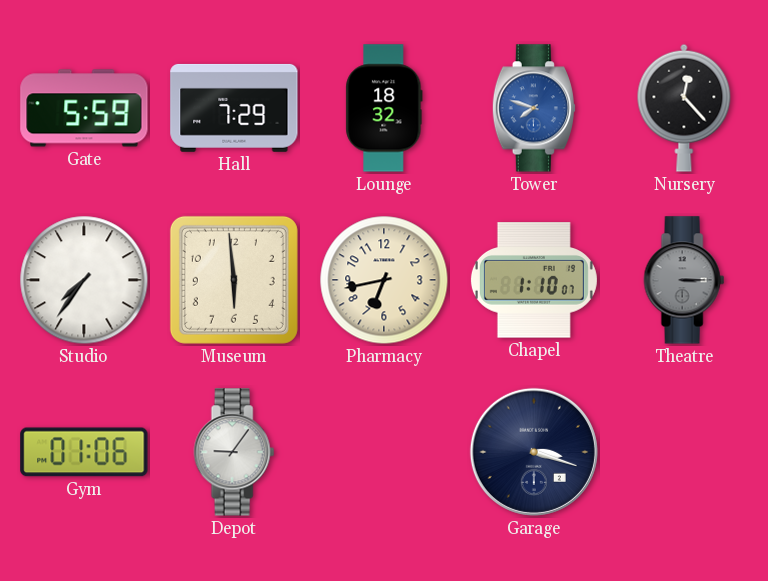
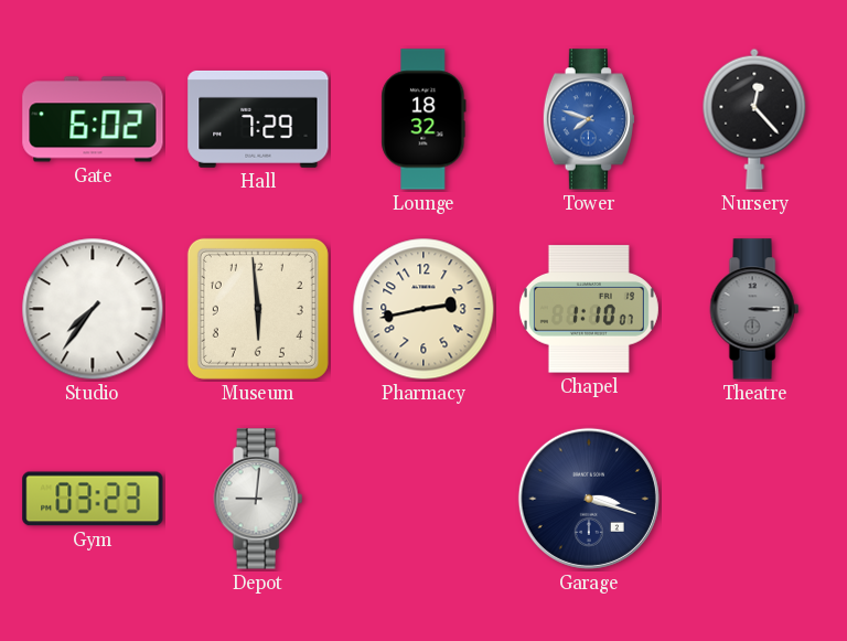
Gate: 5:59 -> 6:02
Pharmacy: 6:43 -> 2:43
Gym: 01:06 -> 03:23
Depot: 9:06 -> 9:01
